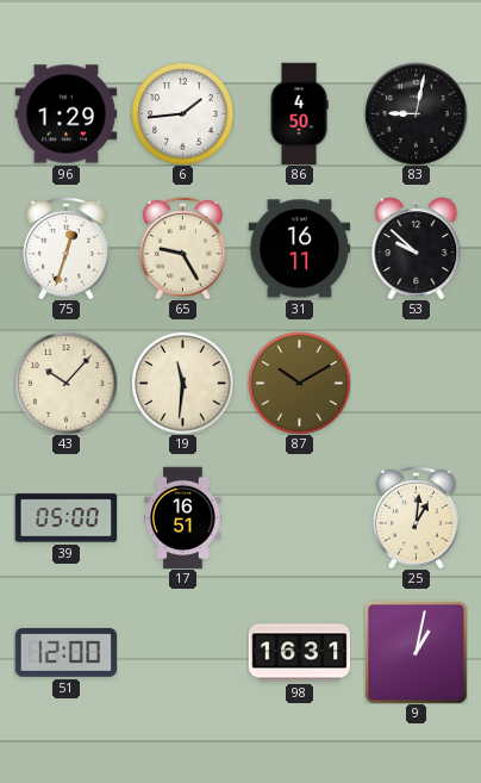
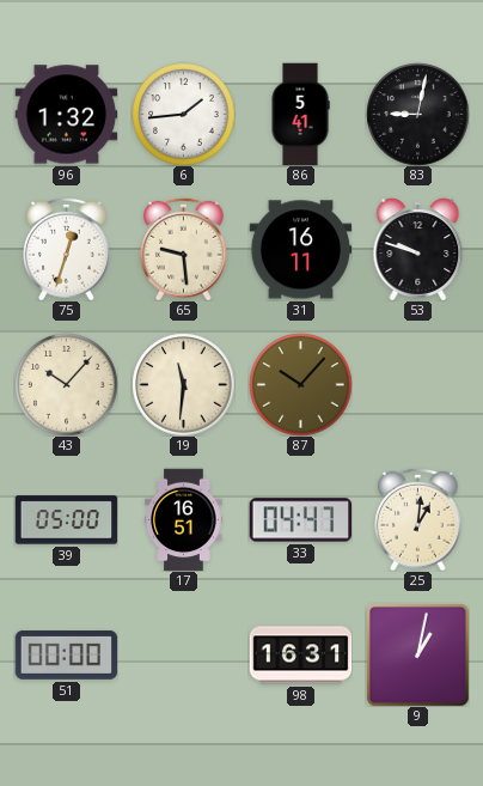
96: 1:29 -> 1:32
86: 4:50 -> 5:41
65: 9:25 -> 9:29
53: 9:52 -> 9:48
87: 10:10 -> 10:07
33: none -> 04:47
51: 12:00 -> 00:00
